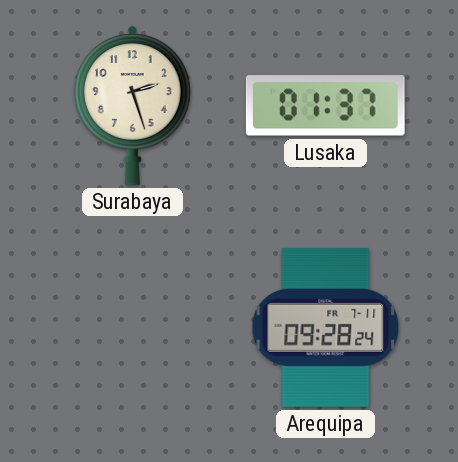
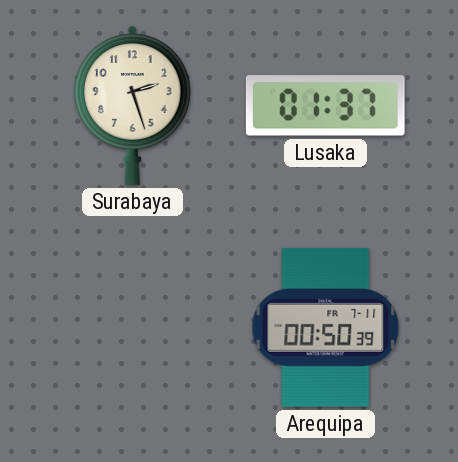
Arequipa: 09:28 -> 00:50
